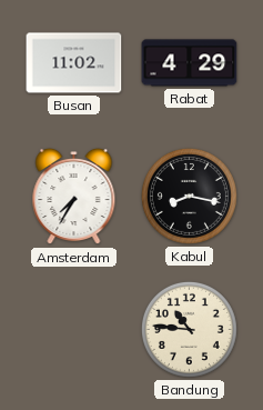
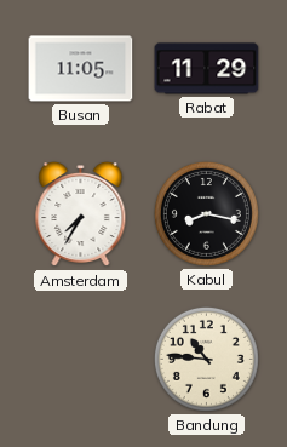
Busan: 11:02 -> 11:05
Rabat: 4:29 -> 11:29
